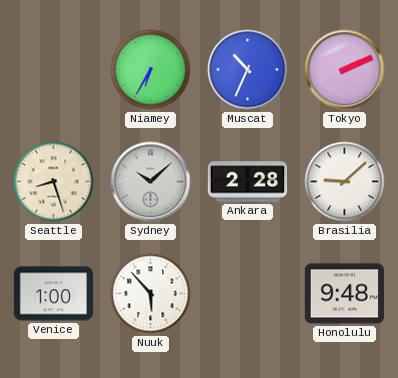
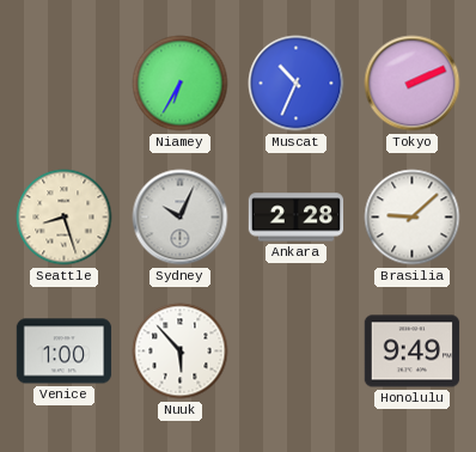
Sydney: 10:08 -> 10:04
Honolulu: 9:48 -> 9:49
